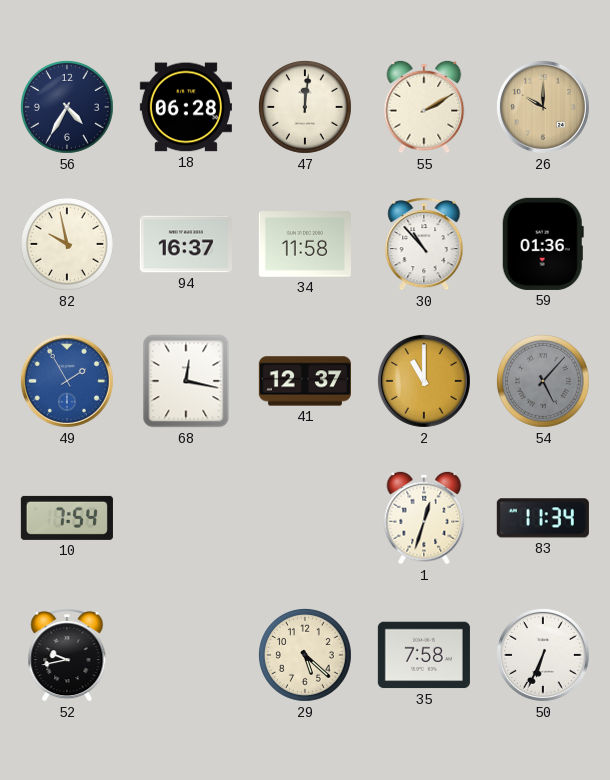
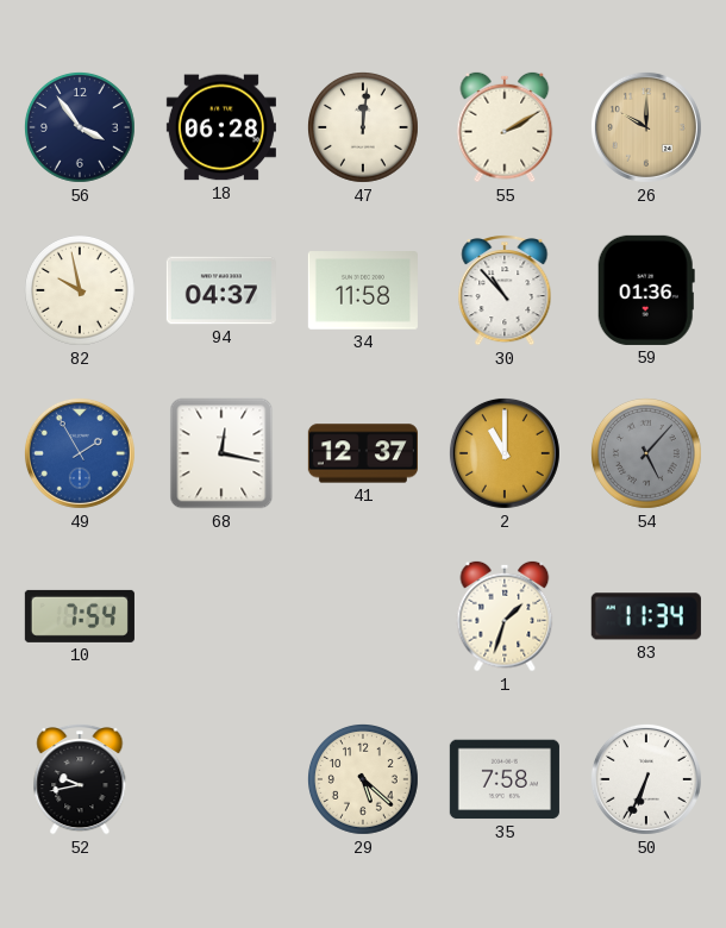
56: 4:35 -> 3:54
94: 16:37 -> 04:37
1: 12:33 -> 1:33
